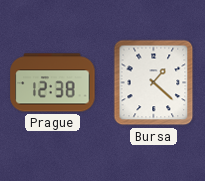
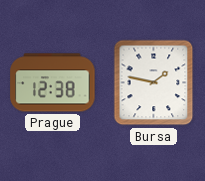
Bursa: 1:22 -> 1:47
